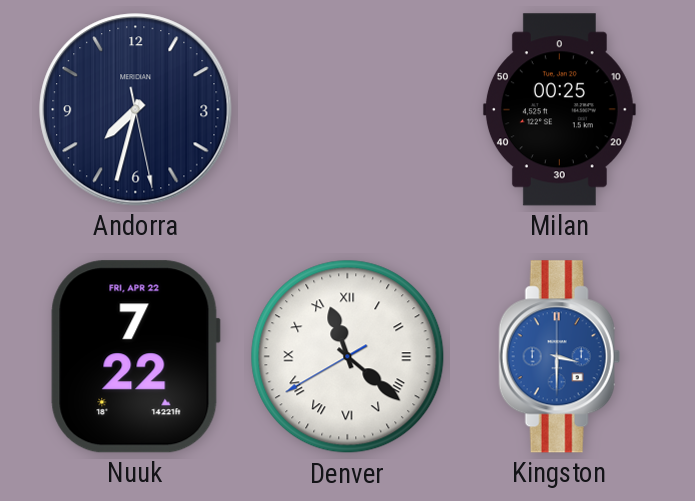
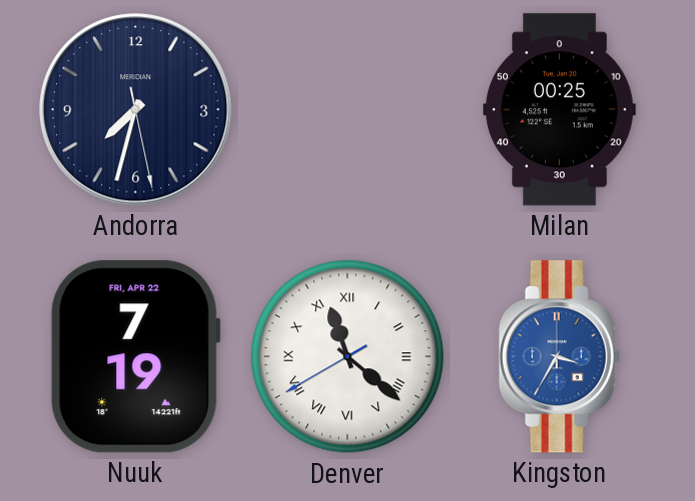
Nuuk: 7:22 -> 7:19
Kingston: 3:30 -> 3:35
